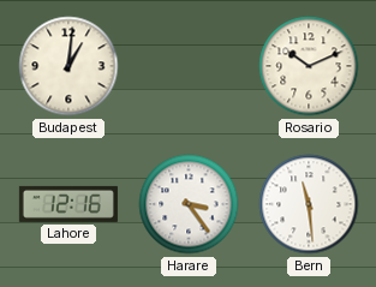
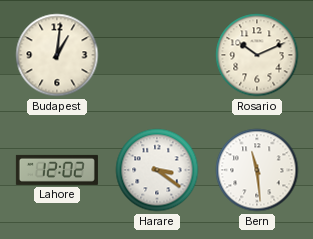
Lahore: 12:16 -> 12:02
Harare: 3:24 -> 3:21
